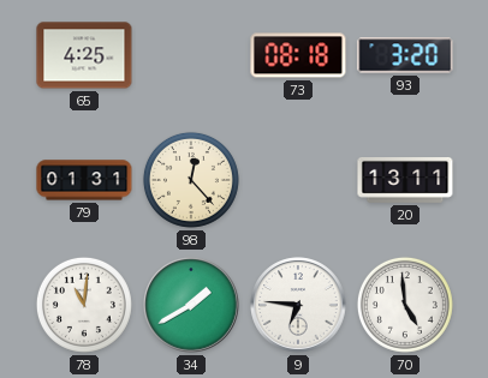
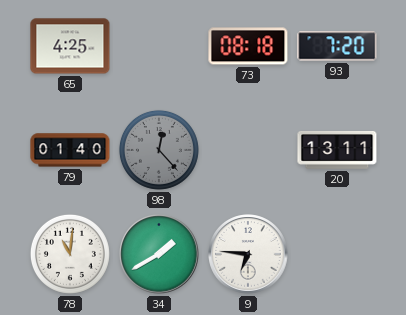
93: 3:20 -> 7:20
79: 01:31 -> 01:40
98 dial: cream -> grey
70: 4:59 -> none
